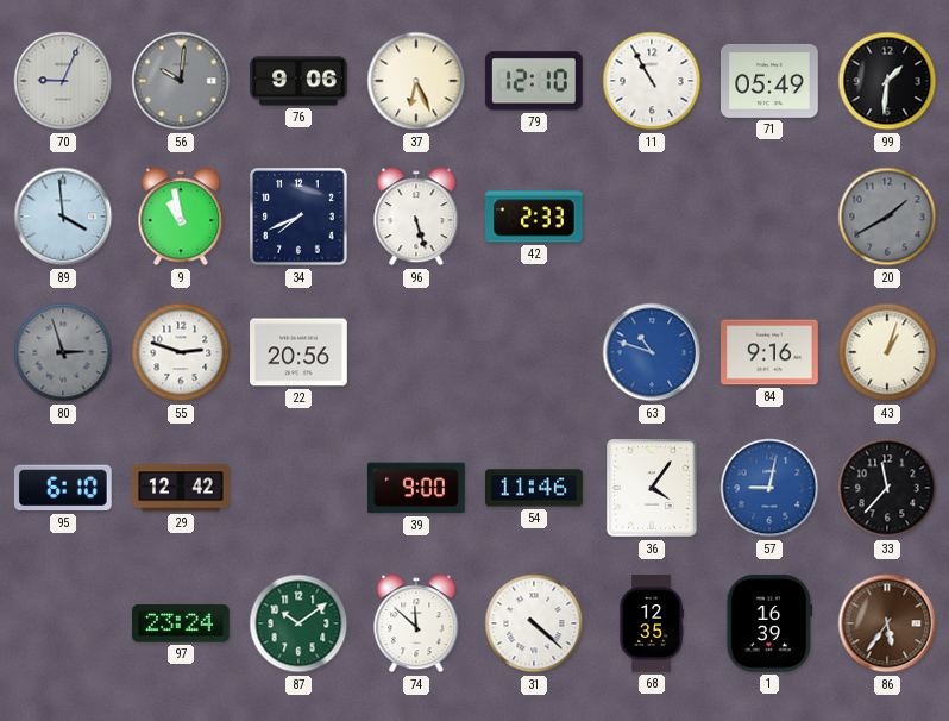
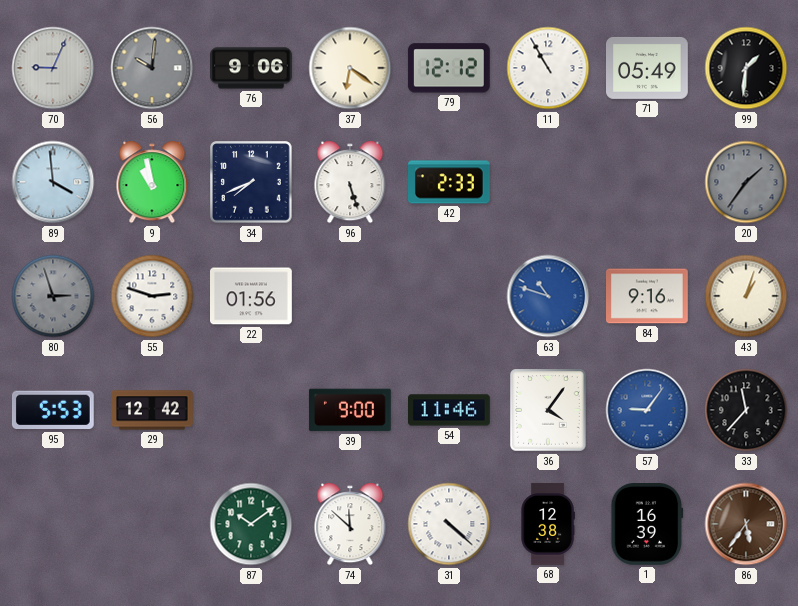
37: 6:26 -> 6:21
79: 12:10 -> 12:12
20: 1:40 -> 1:36
22: 20:56 -> 01:56
95: 6:10 -> 5:53
57: 9:02 -> 9:06
97: 23:24 -> none
68: 12:35 -> 12:38
